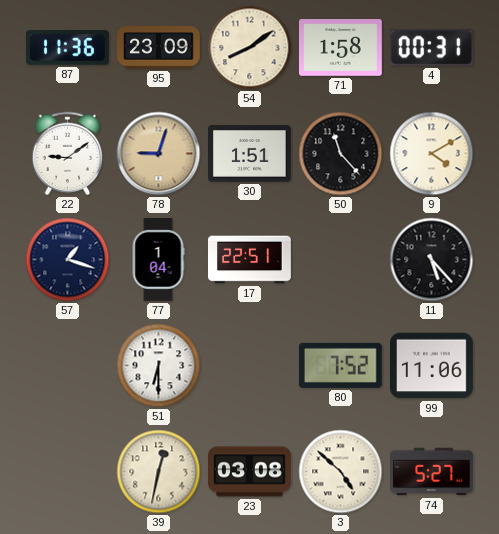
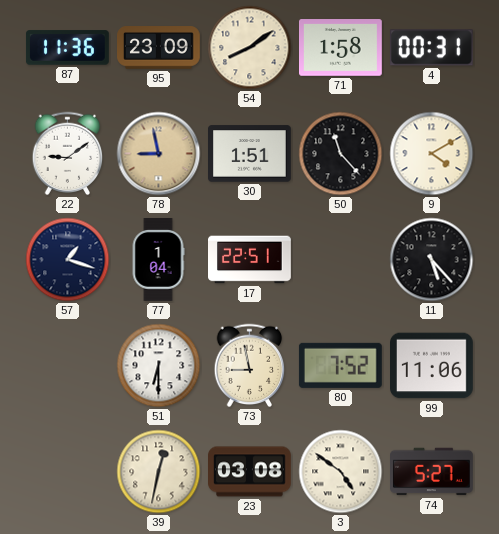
78: 9:03 -> 8:58
73: none -> 8:58
3: 4:52 -> 4:51
